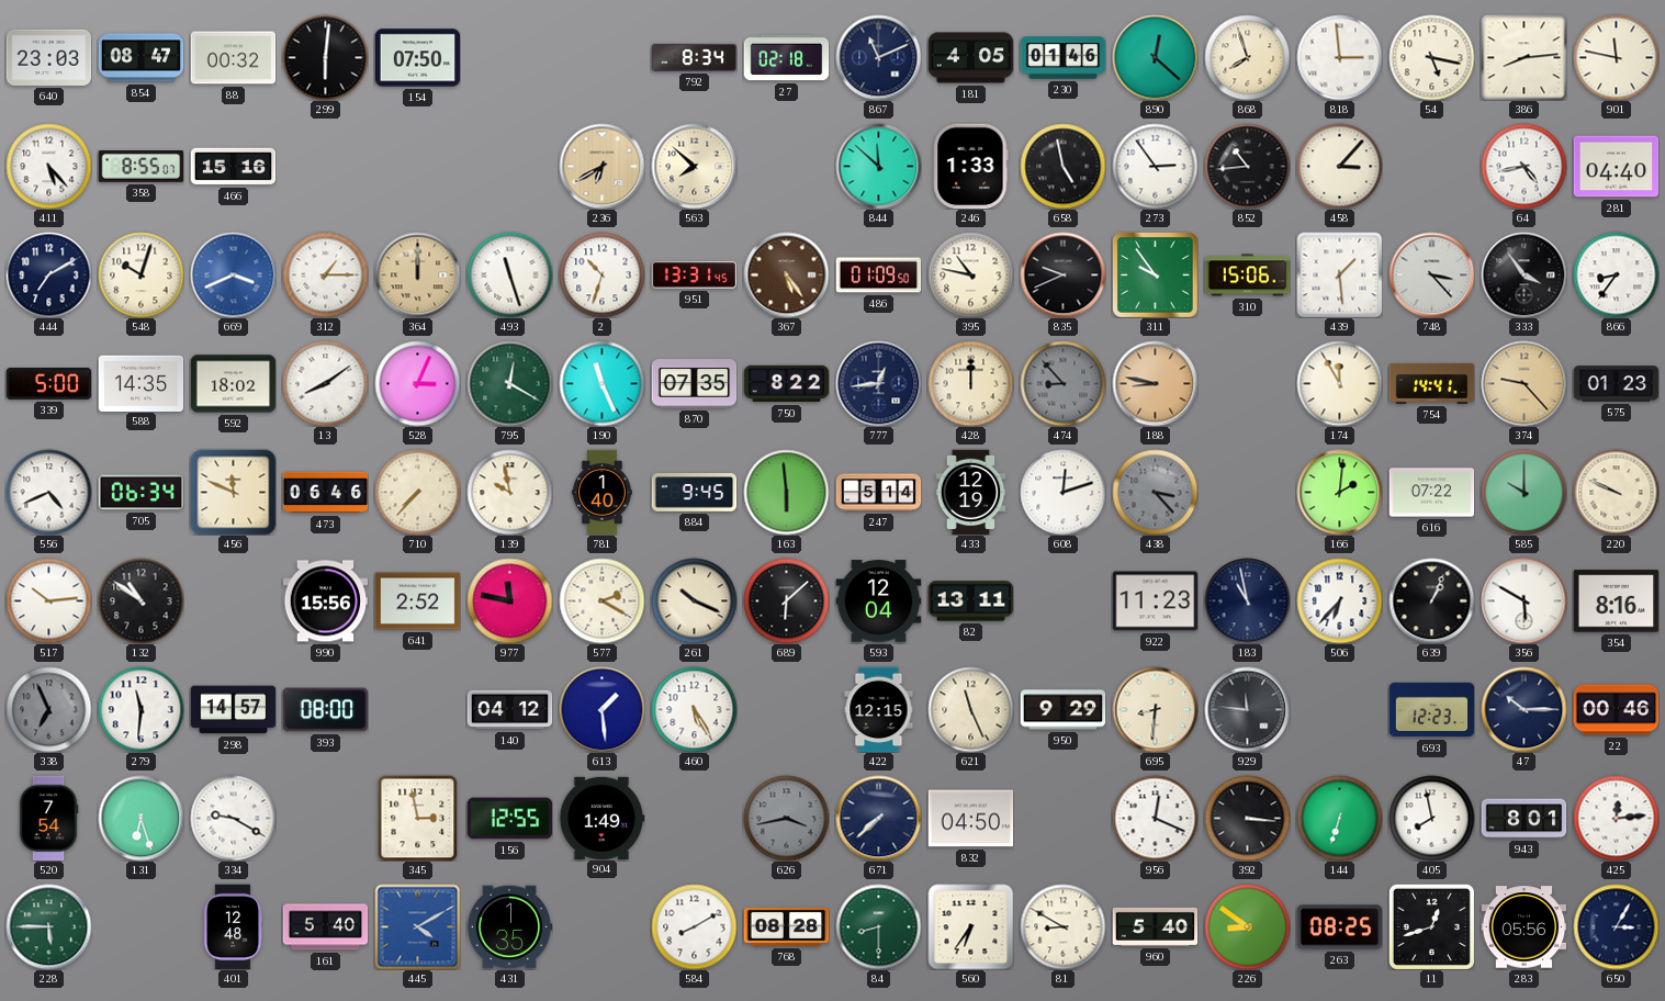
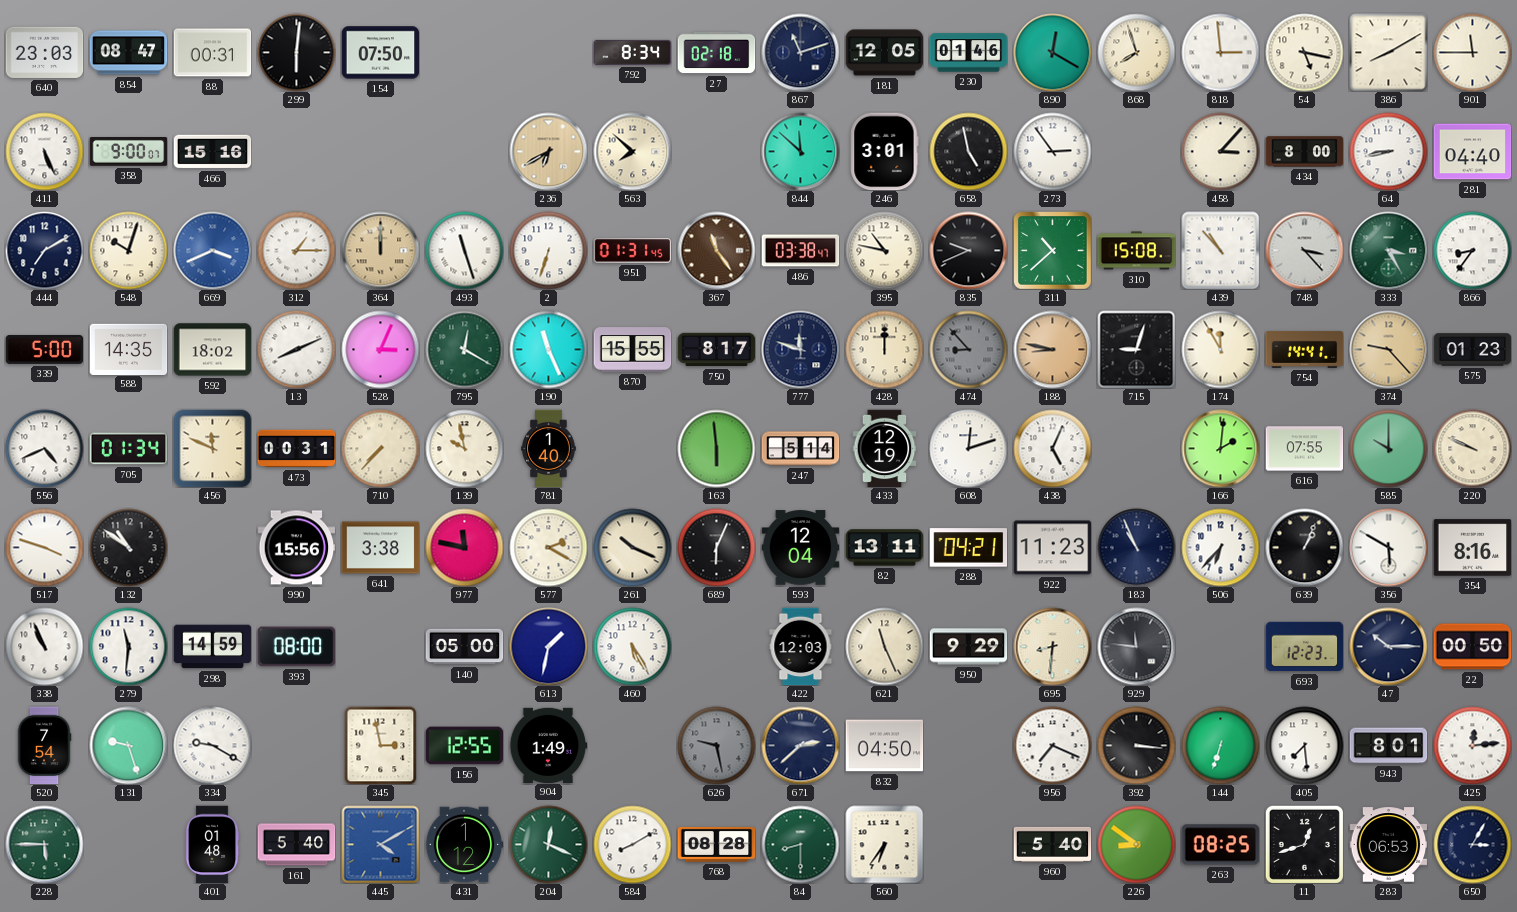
88: 00:32 -> 00:31
867: 11:11 -> 11:12
181: 4:05 -> 12:05
890: 12:22 -> 12:20
386: 8:14 -> 8:10
901: 11:47 -> 11:45
411: 5:23 -> 5:26
358: 8:55 -> 9:00
246: 1:33 -> 3:01
852: 10:44 -> none
434: none -> 8:00
64: 4:43 -> 8:43
2: 10:33 -> 6:33
951: 13:31 -> 01:31
367: 5:24 -> 11:24
486: 01:09 -> 03:38
311: 9:54 -> 10:38
310: 15:06 -> 15:08
439: 1:29 -> 10:53
333: 3:54 -> 3:25
333 dial: black -> green
13: 8:09 -> 8:11
870: 07:35 -> 15:55
750: 8:22 -> 8:17
777: 12:44 -> 11:48
715: none -> 9:03
705: 06:34 -> 01:34
473: 06:46 -> 00:31
884: 9:45 -> none
438: 3:23 -> 5:04
438 dial: grey -> white
616: 07:22 -> 07:55
517: 10:14 -> 3:48
641: 2:52 -> 3:38
689: 6:08 -> 6:04
288: none -> 04:21
183: 10:58 -> 10:56
338: 6:56 -> 10:56
338 dial: grey -> white
298: 14:57 -> 14:59
140: 04:12 -> 05:00
613: 1:29 -> 1:32
422: 12:15 -> 12:03
22: 00:46 -> 00:50
131: 6:27 -> 9:27
626: 3:43 -> 9:28
671: 7:38 -> 2:38
956: 12:19 -> 7:19
405: 7:58 -> 7:29
401: 12:48 -> 01:48
431: 1:35 -> 1:12
204: none -> 12:19
81: 8:50 -> none
283: 05:56 -> 06:53
